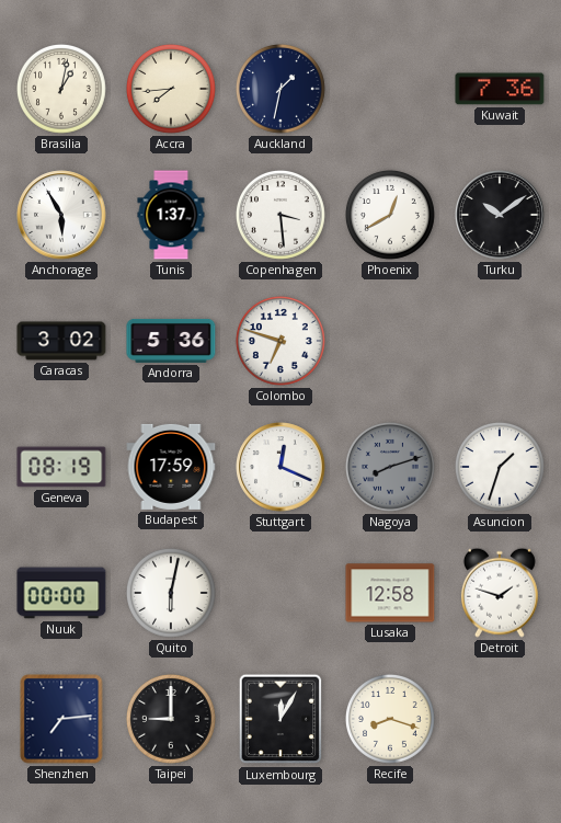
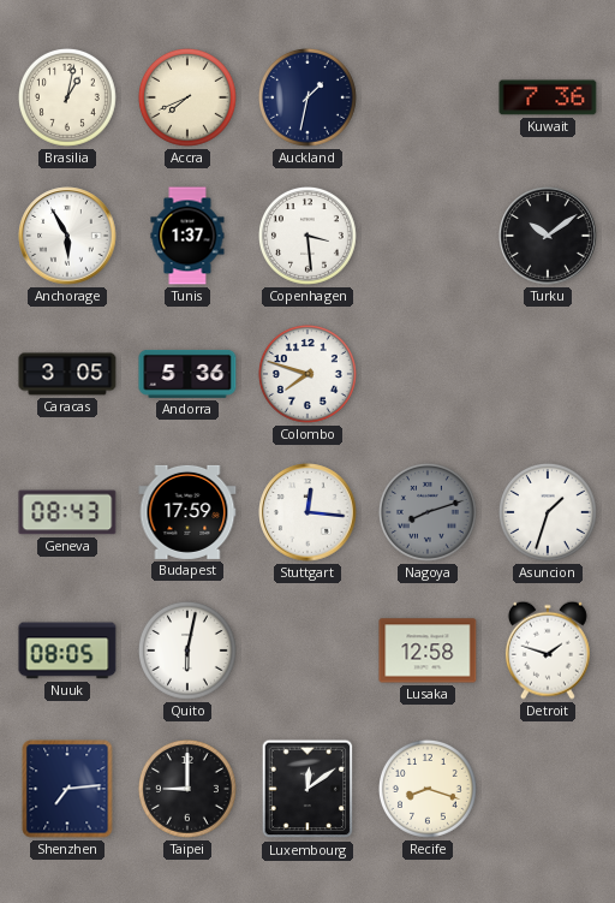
Accra: 7:44 -> 7:41
Phoenix: 12:40 -> none
Caracas: 3:02 -> 3:05
Colombo: 6:48 -> 7:48
Geneva: 08:19 -> 08:43
Stuttgart: 12:19 -> 12:16
Nuuk: 00:00 -> 08:05
Luxembourg: 12:05 -> 12:09
